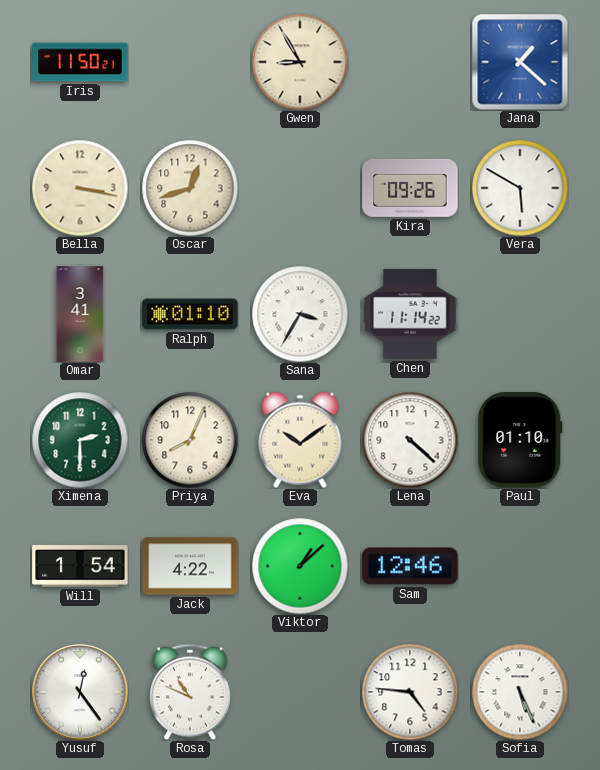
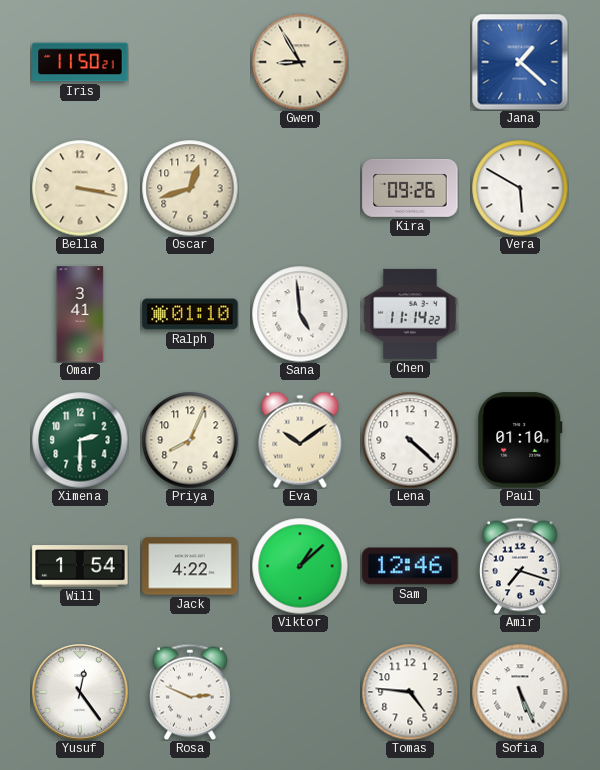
Sana: 3:35 -> 4:59
Amir: none -> 7:18
Rosa: 10:49 -> 2:49
